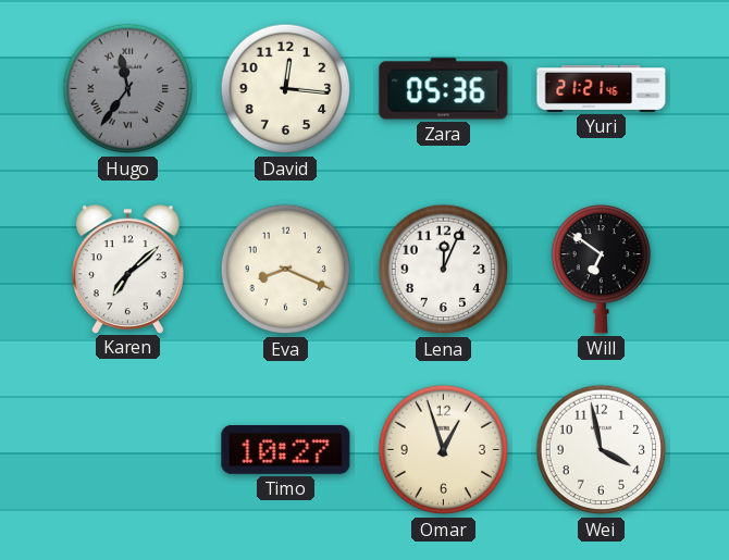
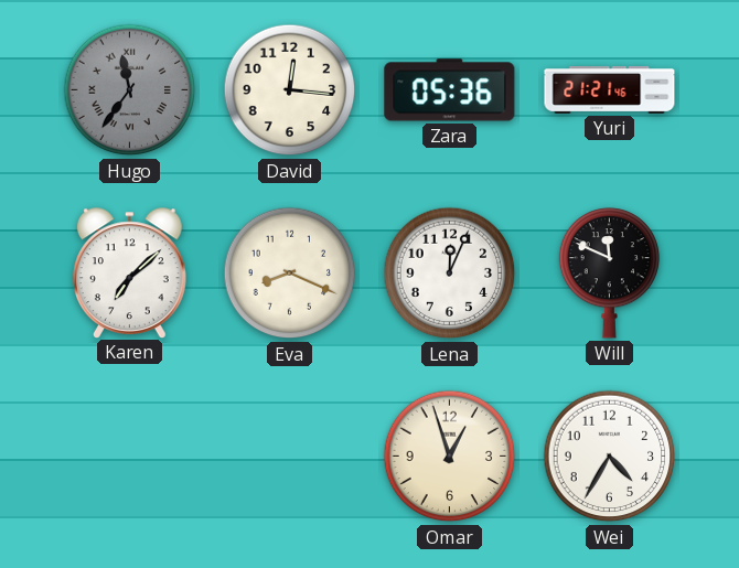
Will: 6:51 -> 11:49
Timo: 10:27 -> none
Wei: 3:58 -> 4:35
